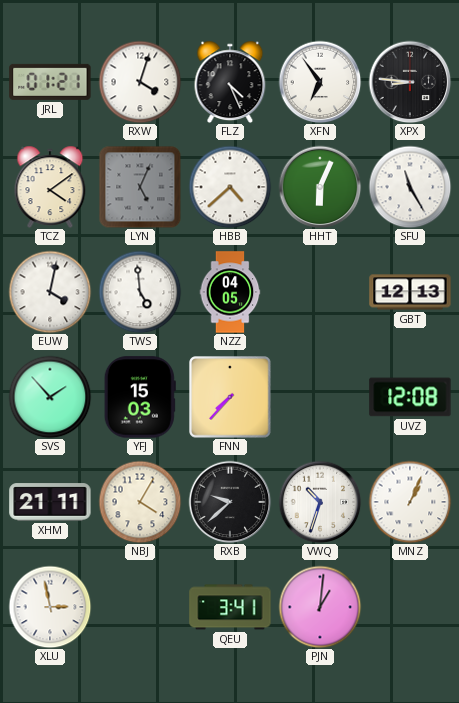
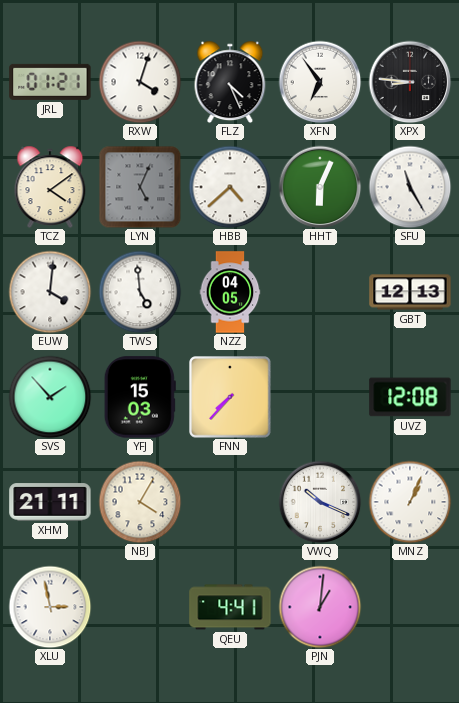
EUW: 4:02 -> 4:01
RXB: 9:38 -> none
VWQ: 10:33 -> 10:19
QEU: 3:41 -> 4:41
